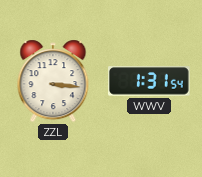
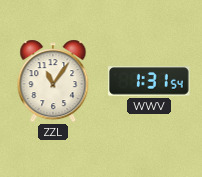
ZZL: 3:16 -> 11:06
